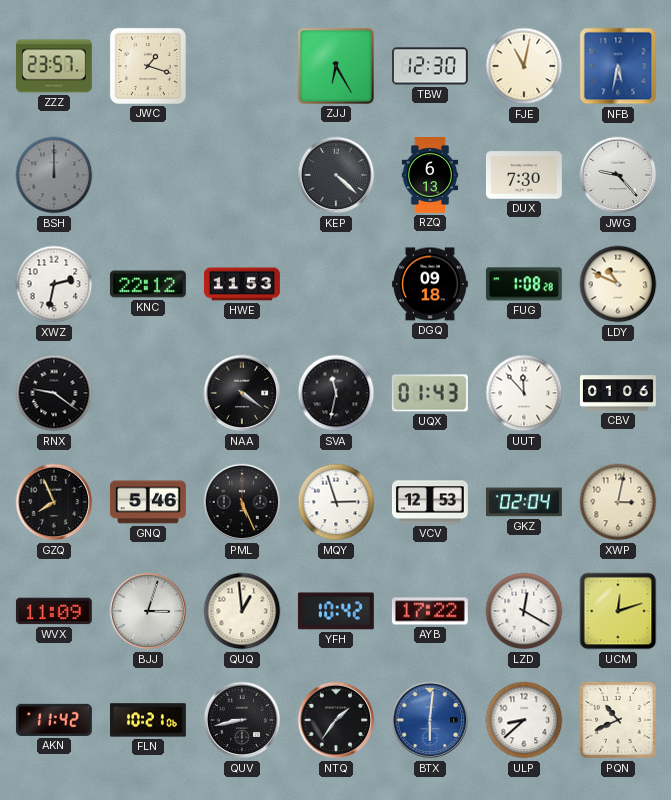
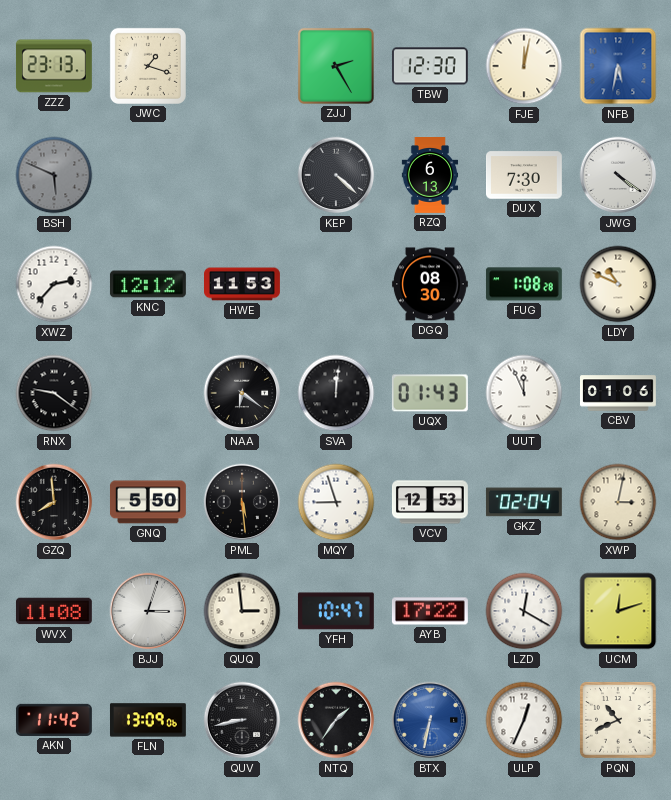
ZZZ: 23:57 -> 23:13
ZJJ: 6:25 -> 2:25
FJE: 11:02 -> 12:02
BSH: 12:00 -> 5:49
JWG: 9:23 -> 4:21
XWZ: 2:32 -> 2:37
KNC: 22:12 -> 12:12
DGQ: 09:18 -> 08:30
NAA: 4:21 -> 6:21
SVA: 11:32 -> 12:01
UUT: 11:53 -> 11:56
GZQ: 7:56 -> 7:59
GNQ: 5:46 -> 5:50
PML: 5:26 -> 5:29
MQY: 2:57 -> 8:57
WVX: 11:09 -> 11:08
QUQ: 12:59 -> 2:59
YFH: 10:42 -> 10:47
FLN: 10:21 -> 13:09
BTX: 6:01 -> 6:32
ULP: 8:38 -> 12:34
